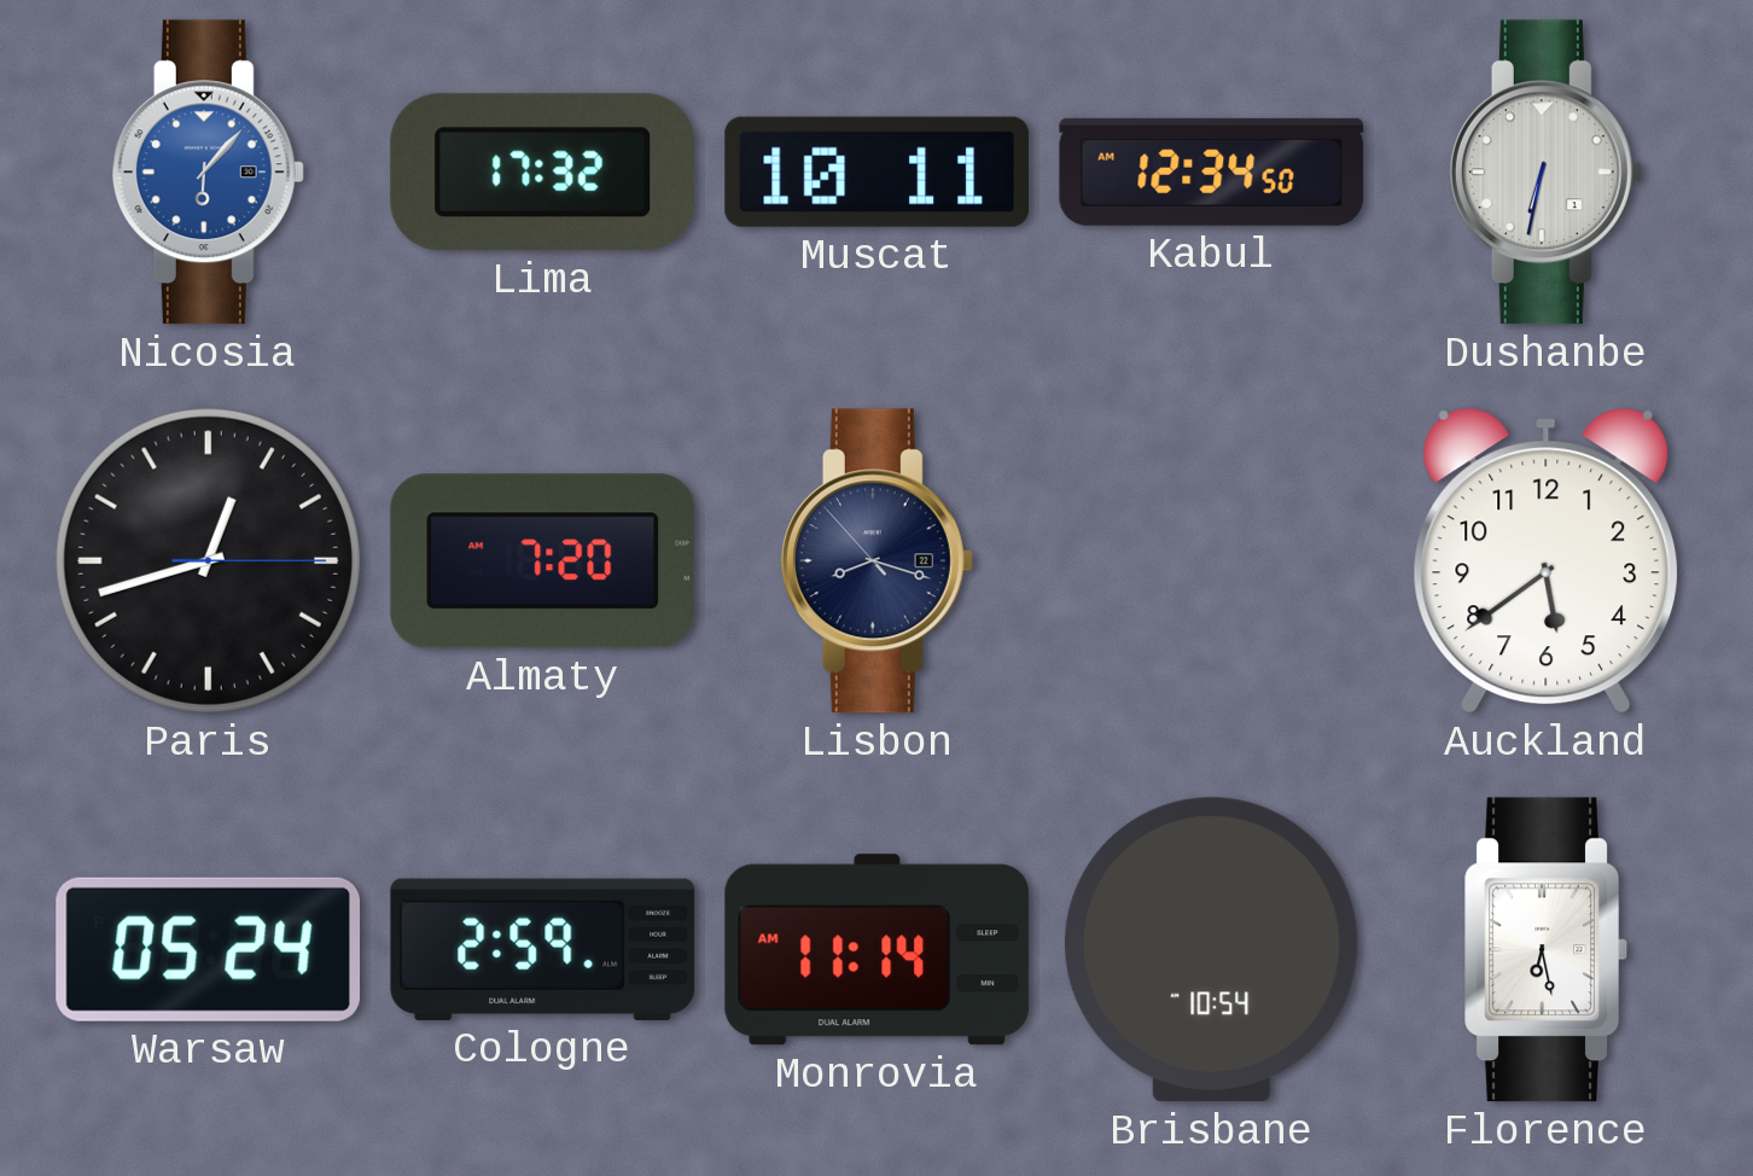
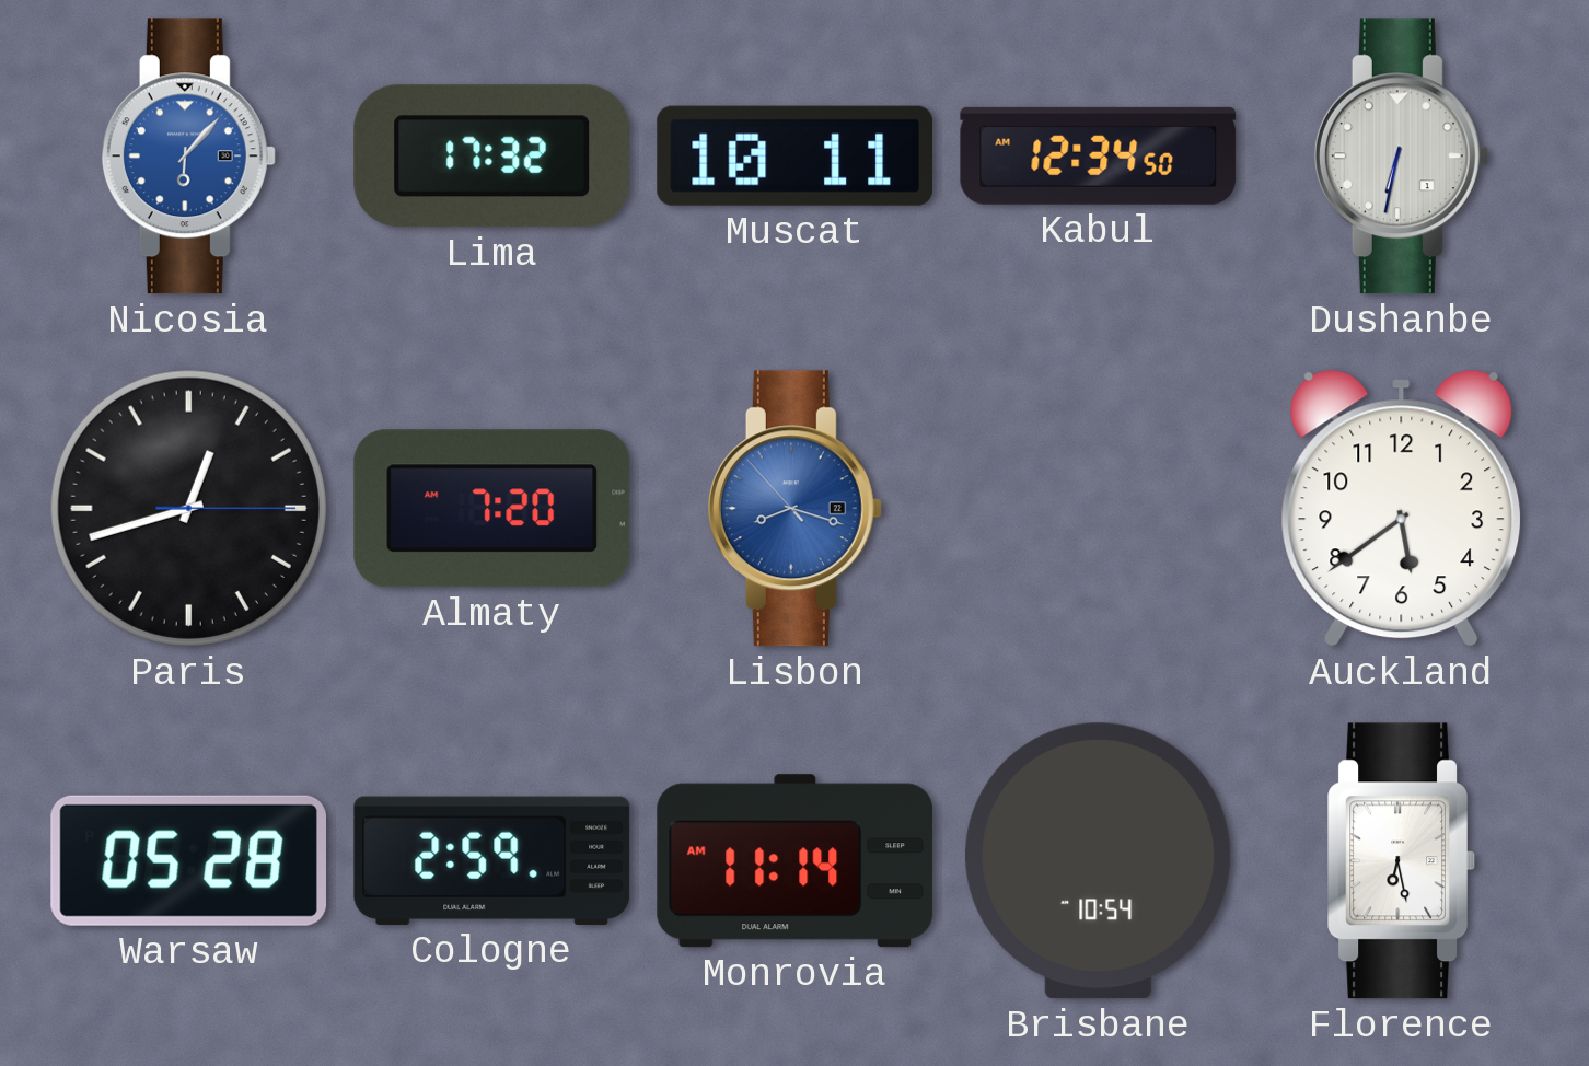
Lisbon dial: navy -> blue
Warsaw: 05:24 -> 05:28
